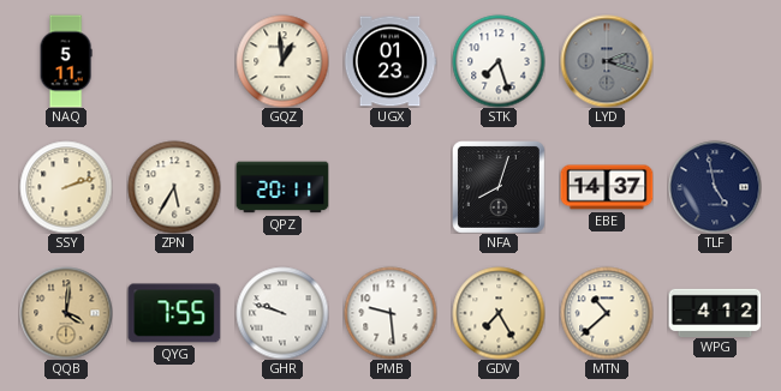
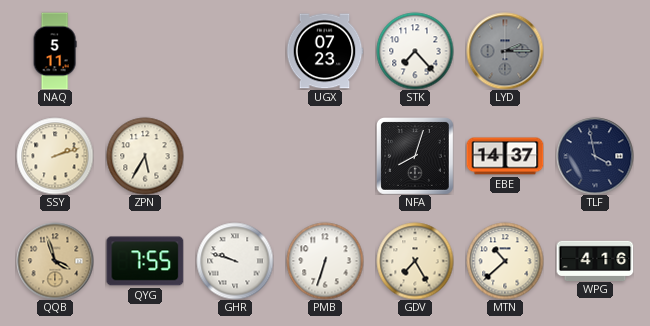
GQZ: 12:59 -> none
UGX: 01:23 -> 07:23
STK: 7:27 -> 7:23
LYD: 2:18 -> 2:15
QPZ: 20:11 -> none
TLF: 4:58 -> 3:58
QQB: 4:01 -> 3:57
PMB: 9:29 -> 6:33
WPG: 4:12 -> 4:16
